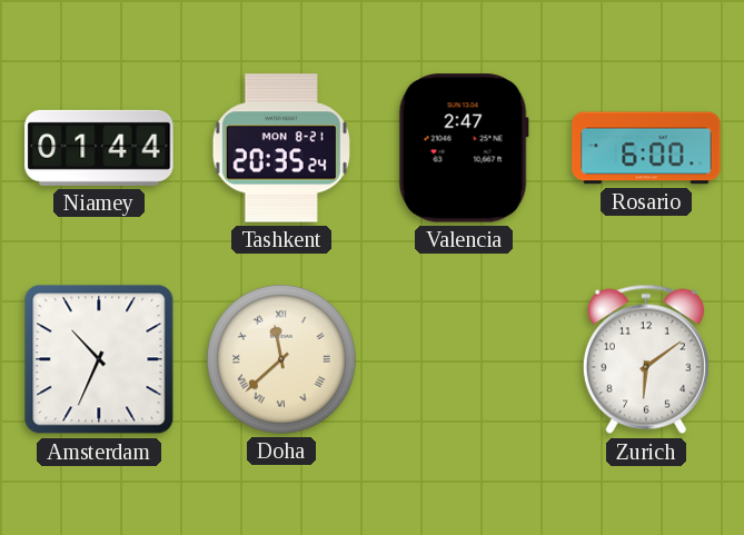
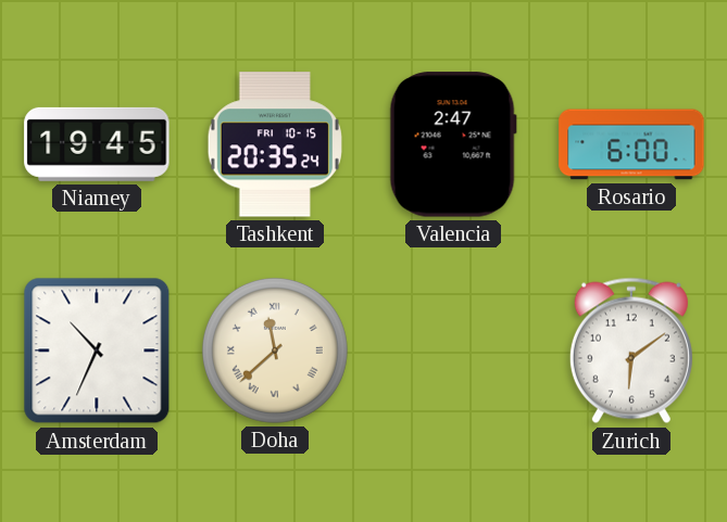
Niamey: 01:44 -> 19:45
Tashkent date: MON 8-21 -> FRI 10-15
